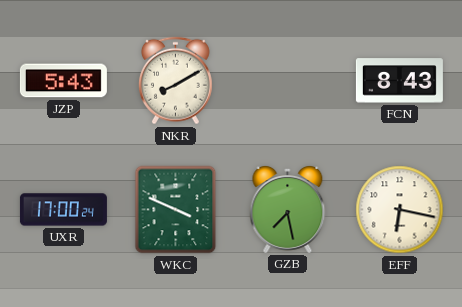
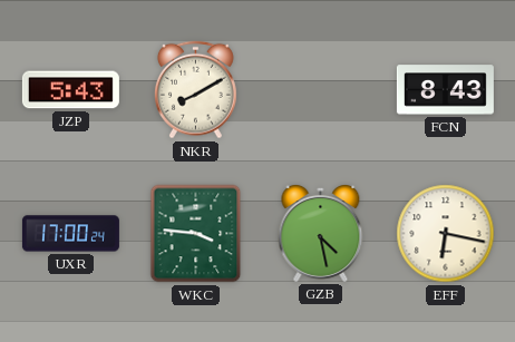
WKC: 3:49 -> 3:46
GZB: 7:28 -> 4:28
